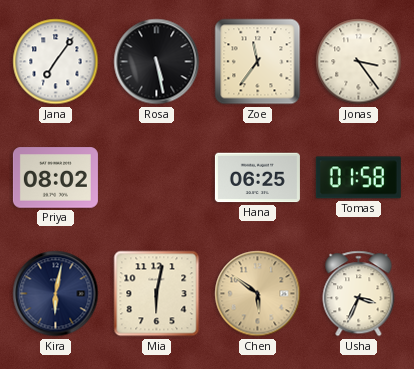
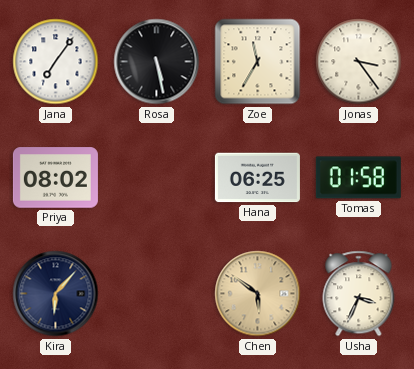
Zoe: 11:36 -> 11:35
Kira: 6:02 -> 6:07
Mia: 6:02 -> none
